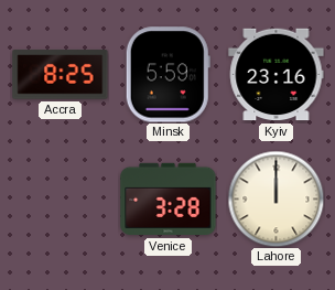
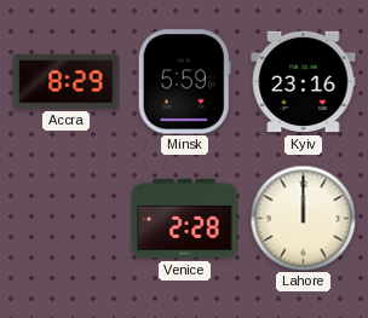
Accra: 8:25 -> 8:29
Venice: 3:28 -> 2:28
